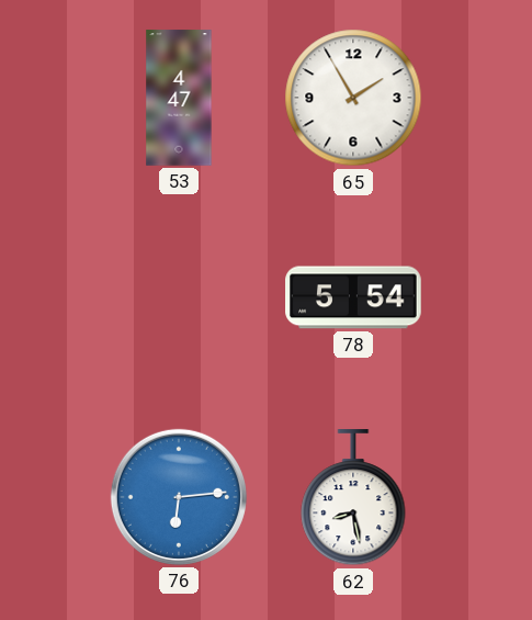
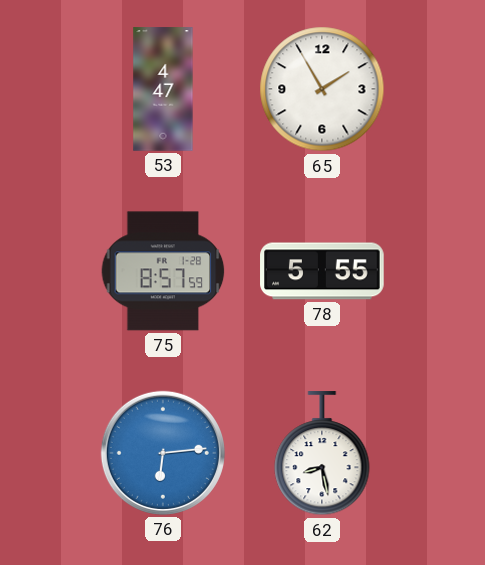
75: none -> 8:57
78: 5:54 -> 5:55
